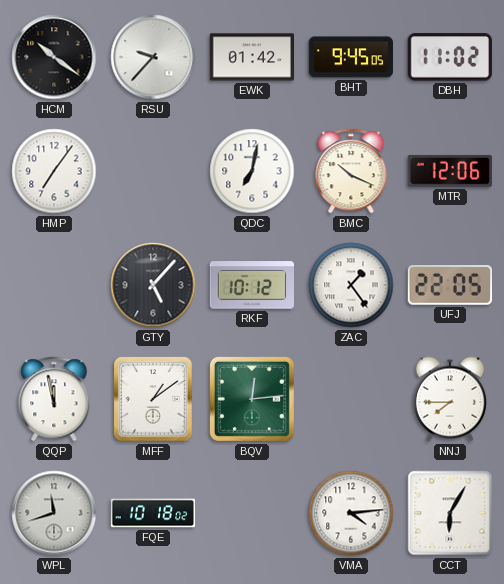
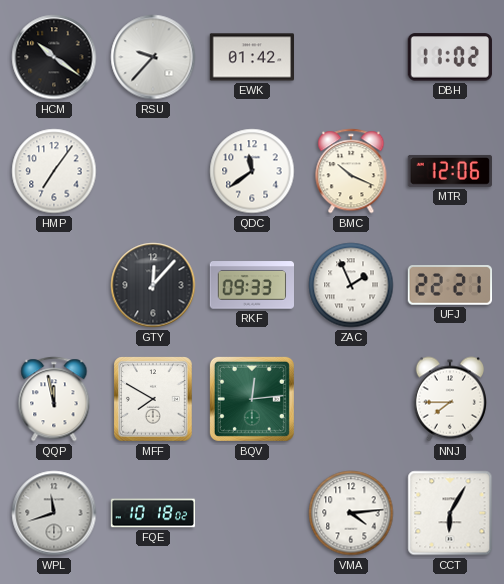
BHT: 9:45 -> none
QDC: 7:02 -> 11:39
GTY: 5:07 -> 12:07
RKF: 10:12 -> 09:33
ZAC: 1:24 -> 1:56
UFJ: 22:05 -> 22:21
MFF: 1:09 -> 7:50
